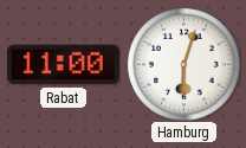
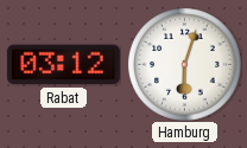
Rabat: 11:00 -> 03:12
